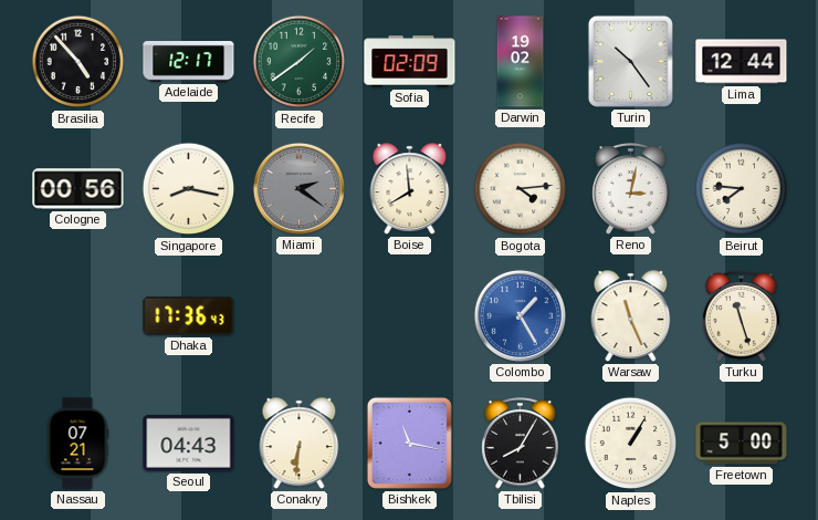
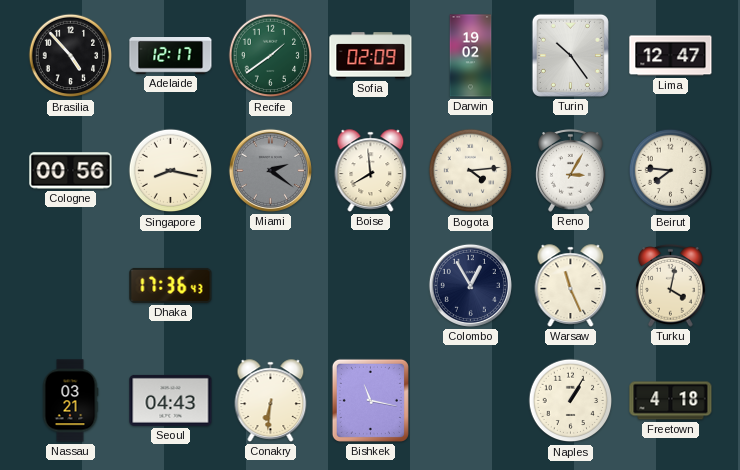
Lima: 12:44 -> 12:47
Reno: 3:02 -> 3:05
Colombo: 1:25 -> 12:55
Colombo dial: blue -> navy
Turku: 11:27 -> 4:02
Nassau: 07:21 -> 03:21
Tbilisi: 8:05 -> none
Freetown: 5:00 -> 4:18
